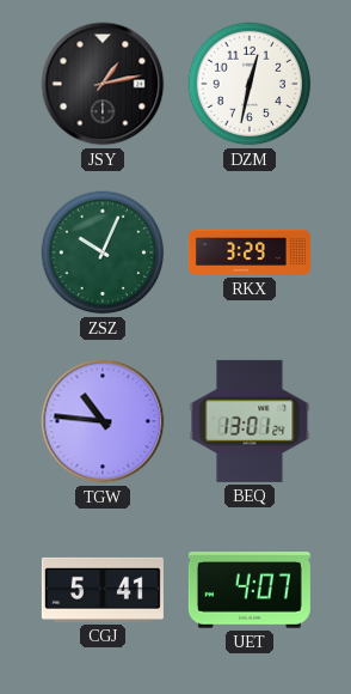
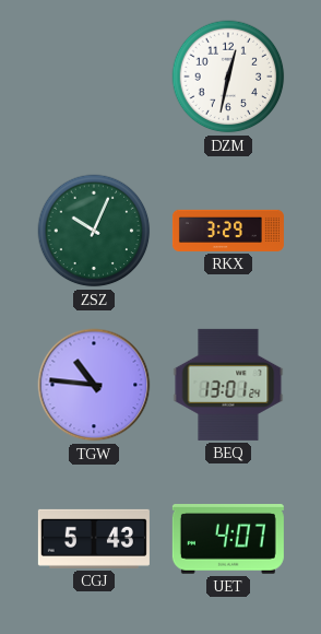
JSY: 1:13 -> none
CGJ: 5:41 -> 5:43
